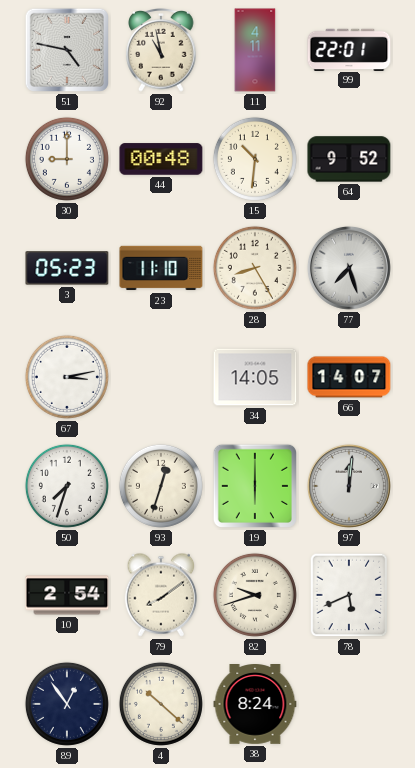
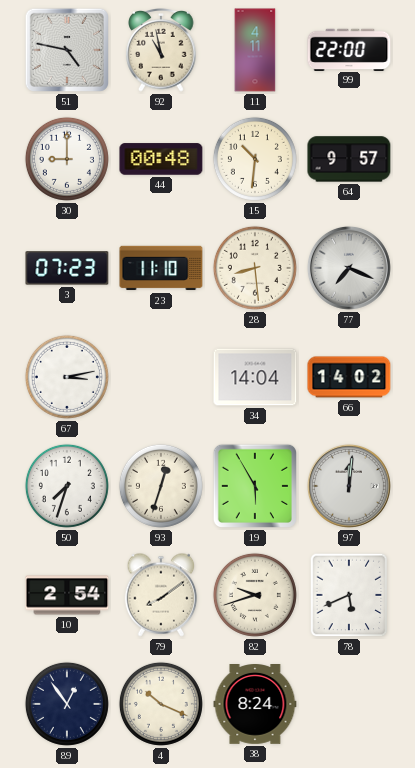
99: 22:01 -> 22:00
64: 9:52 -> 9:57
3: 05:23 -> 07:23
28: 8:25 -> 8:29
77: 7:27 -> 7:19
34: 14:05 -> 14:04
66: 14:07 -> 14:02
19: 6:00 -> 5:55
4: 10:22 -> 10:19
